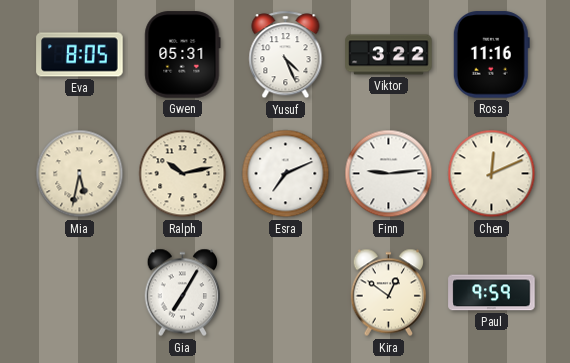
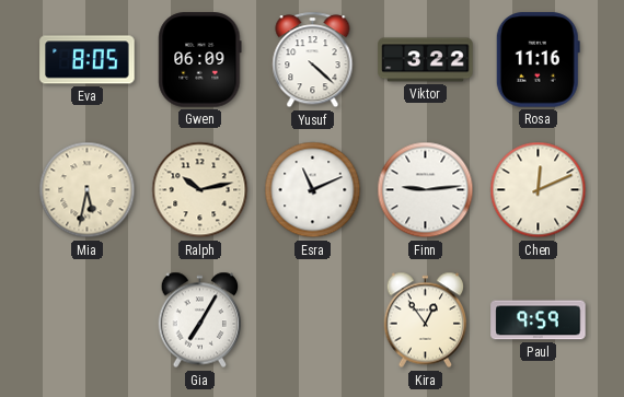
Gwen: 05:31 -> 06:09
Yusuf: 4:26 -> 4:22
Esra: 7:11 -> 11:11
Kira: 12:51 -> 12:54
